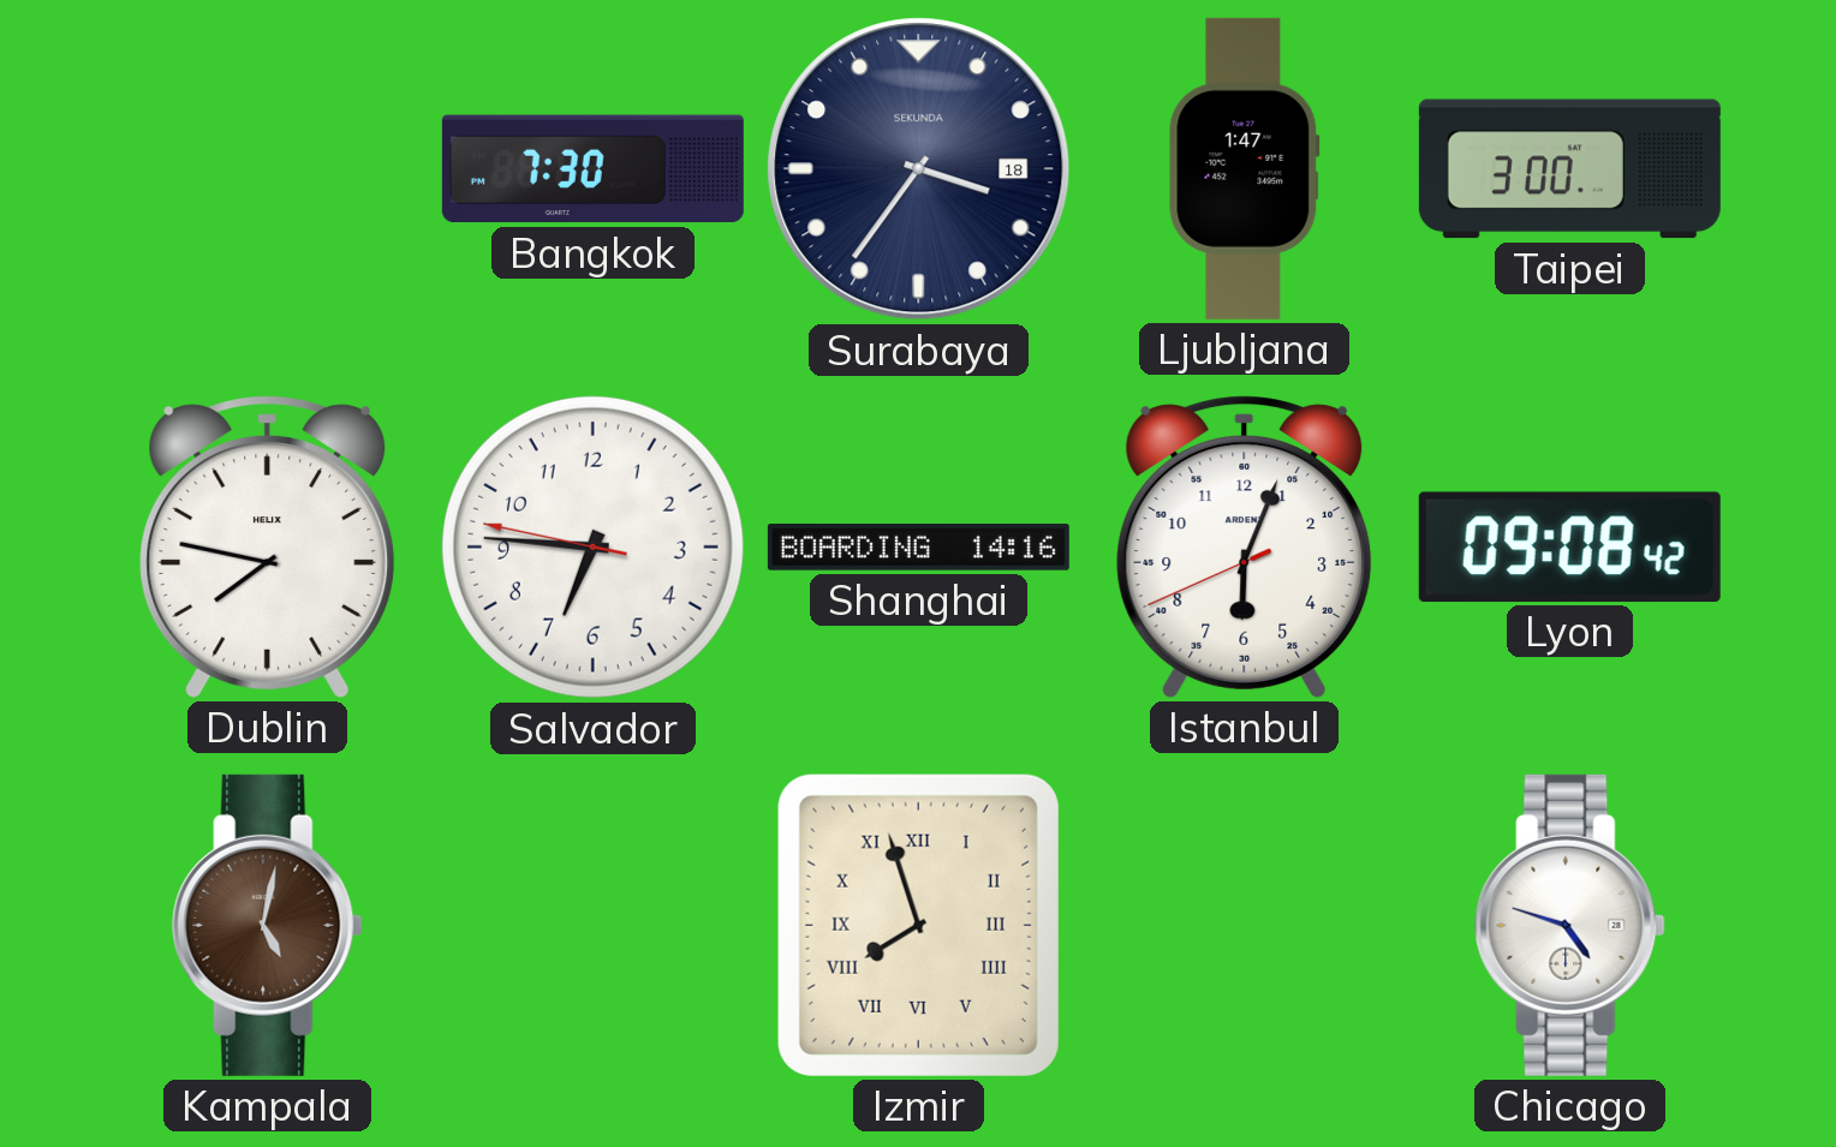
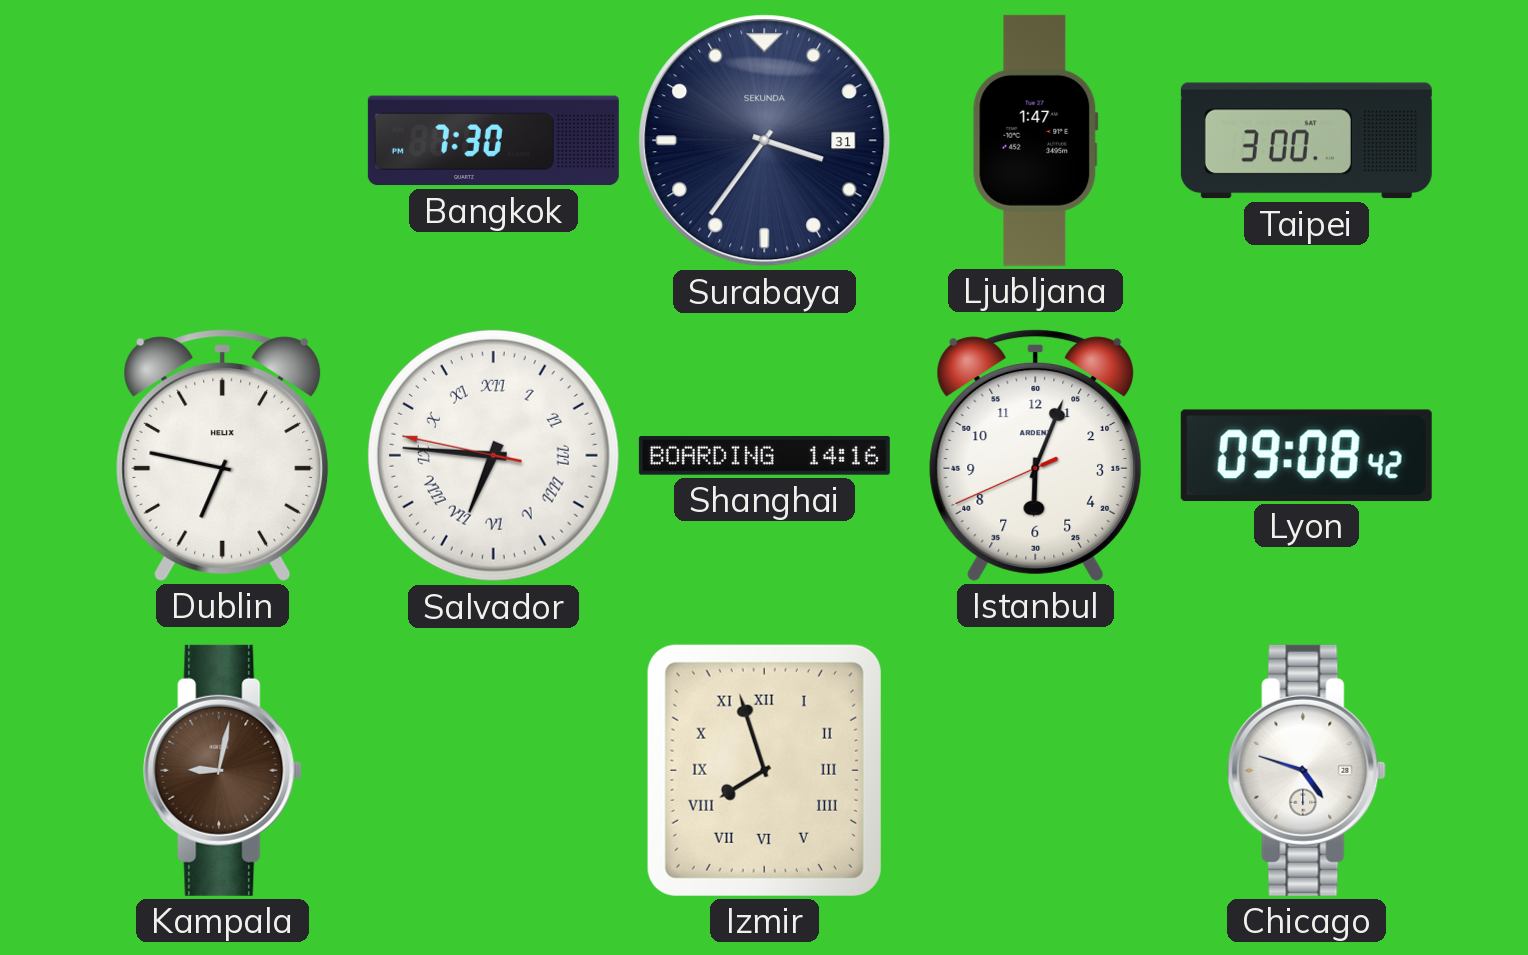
Surabaya date: 18 -> 31
Dublin: 7:47 -> 6:47
Salvador numerals: Arabic -> Roman
Kampala: 5:02 -> 9:02
